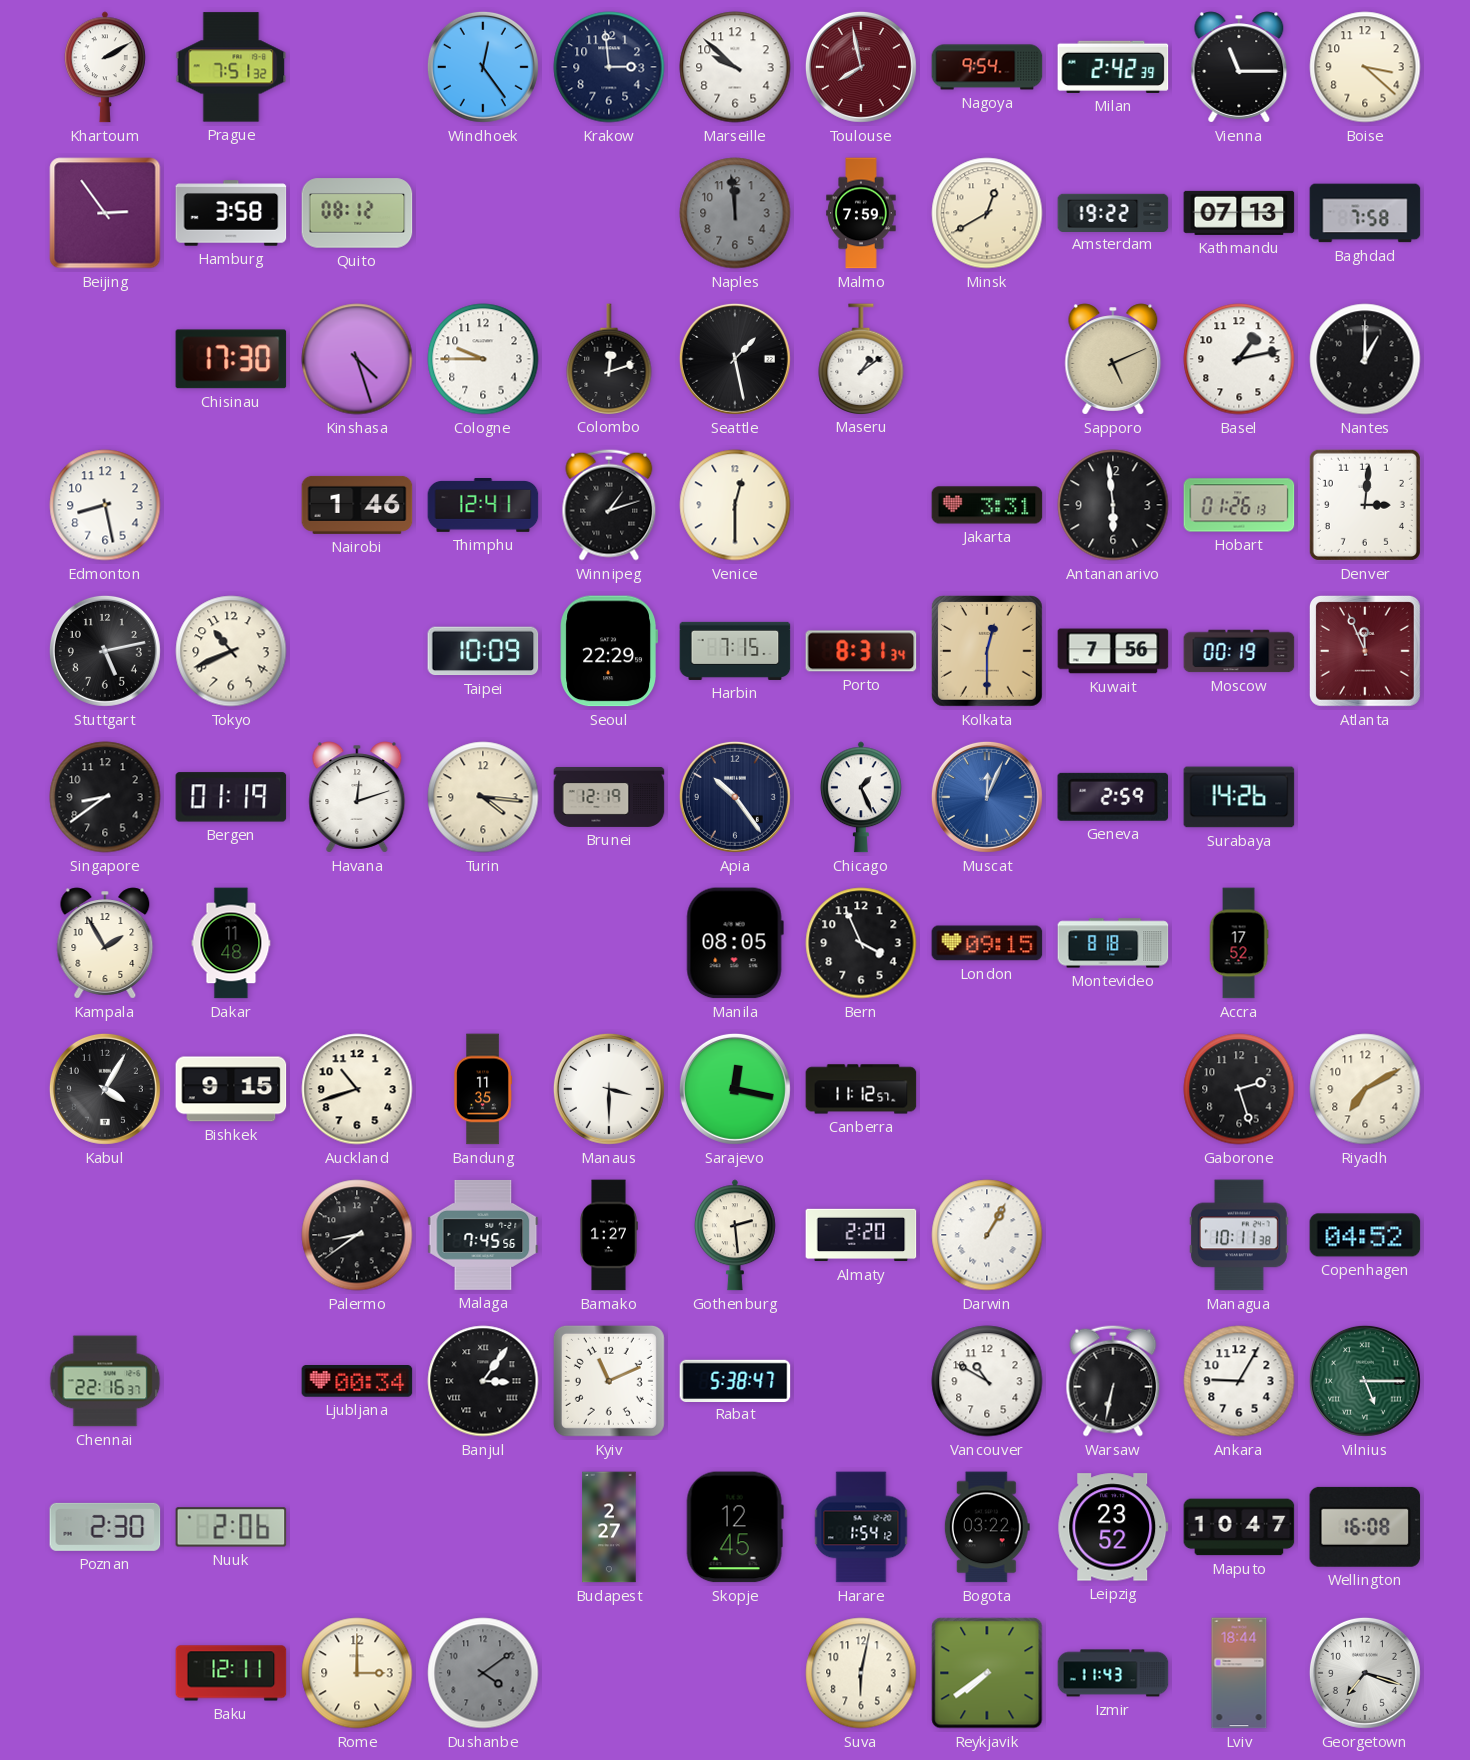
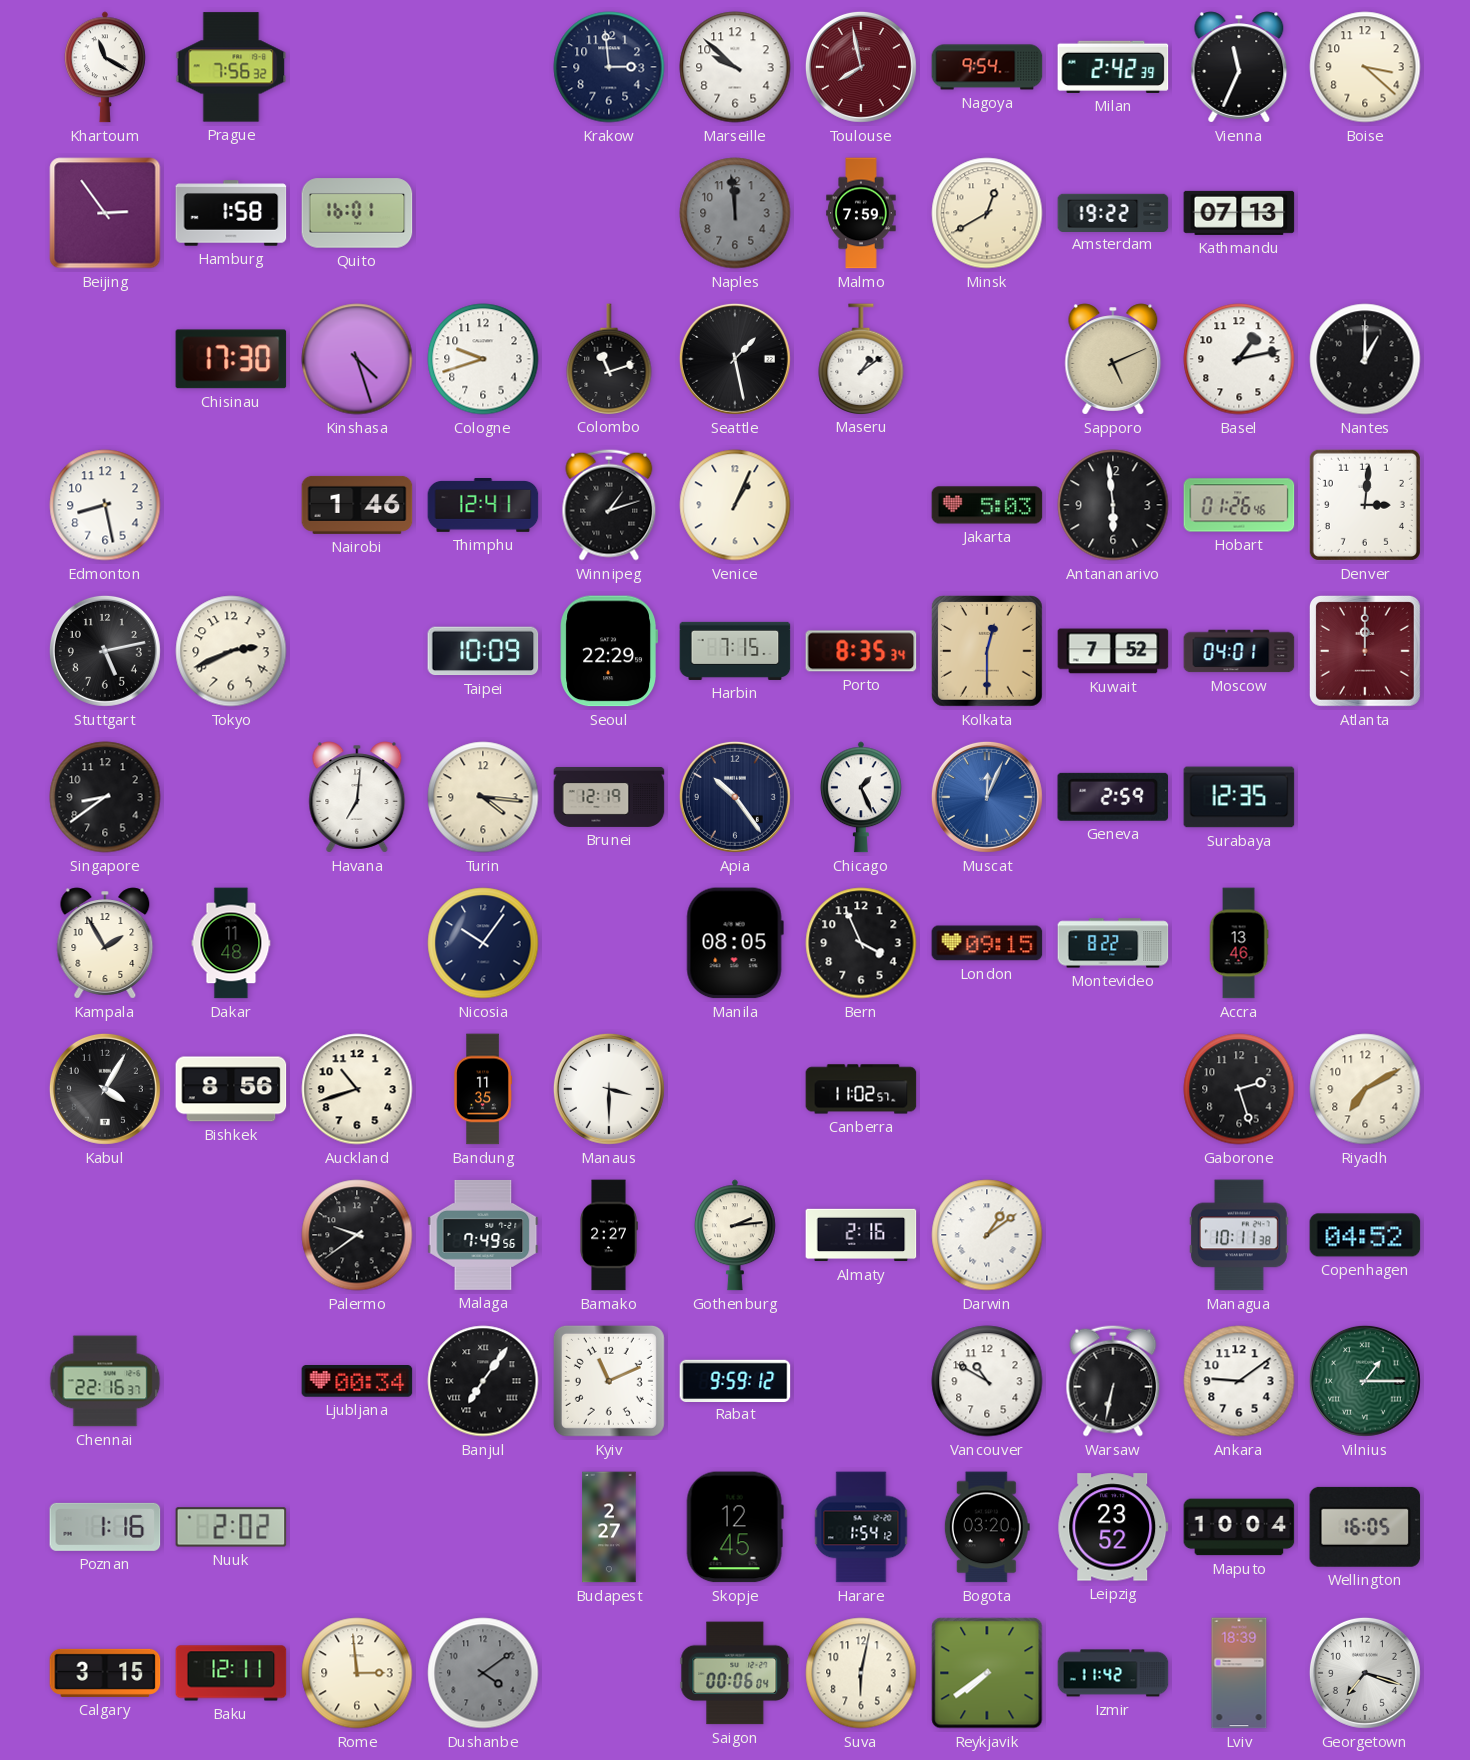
Khartoum: 2:10 -> 11:20
Prague: 7:51 -> 7:56
Windhoek: 12:24 -> none
Vienna: 11:15 -> 11:34
Hamburg: 3:58 -> 1:58
Quito: 08:12 -> 16:01
Baghdad: 7:58 -> none
Cologne: 9:45 -> 9:42
Colombo: 12:12 -> 11:12
Venice: 12:30 -> 1:04
Jakarta: 3:31 -> 5:03
Hobart: 01:26:13 -> 01:26:46
Tokyo: 10:41 -> 2:41
Porto: 8:31 -> 8:35
Kuwait: 7:56 -> 7:52
Moscow: 00:19 -> 04:01
Atlanta: 11:56 -> 12:00
Bergen: 01:19 -> none
Havana: 12:12 -> 7:01
Surabaya: 14:26 -> 12:35
Nicosia: none -> 10:06
Montevideo: 8:18 -> 8:22
Accra: 17:52 -> 13:46
Bishkek: 9:15 -> 8:56
Sarajevo: 12:17 -> none
Canberra: 11:12 -> 11:02
Palermo: 8:39 -> 9:39
Malaga: 7:45 -> 7:49
Bamako: 1:27 -> 2:27
Gothenburg: 2:29 -> 2:14
Almaty: 2:20 -> 2:16
Darwin: 1:05 -> 1:09
Banjul: 3:06 -> 7:06
Rabat: 5:38 -> 9:59
Ankara: 9:05 -> 9:09
Vilnius: 5:15 -> 1:15
Poznan: 2:30 -> 1:16
Nuuk: 2:06 -> 2:02
Bogota: 03:22 -> 03:20
Maputo: 10:47 -> 10:04
Wellington: 16:08 -> 16:05
Calgary: none -> 3:15
Rome: 3:00 -> 2:59
Saigon: none -> 00:06
Izmir: 11:43 -> 11:42
Lviv: 18:44 -> 18:39
